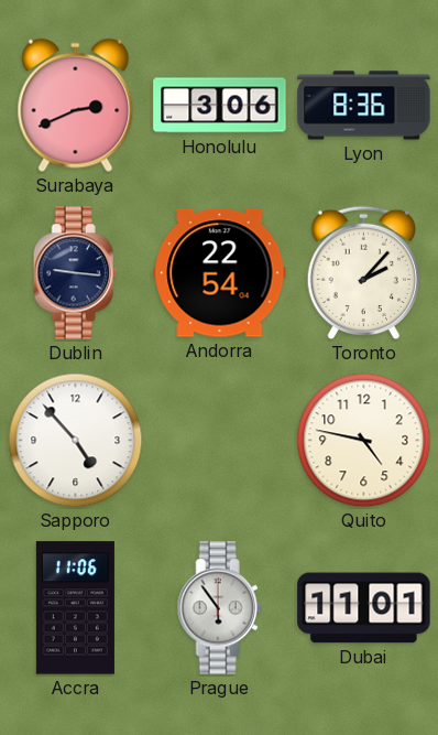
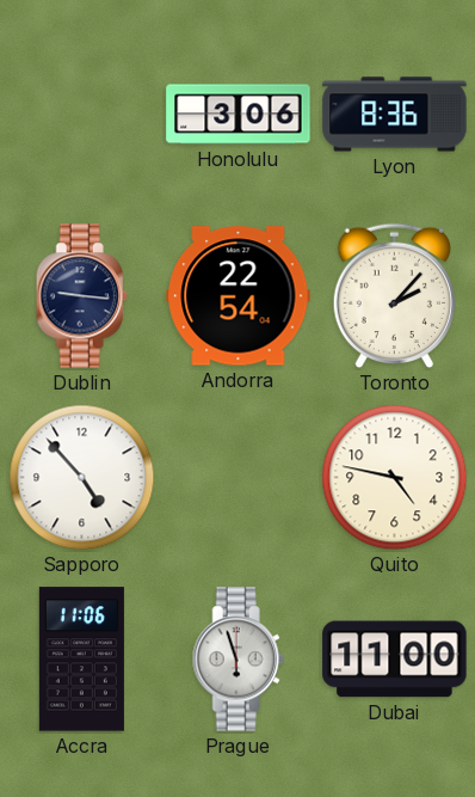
Surabaya: 2:41 -> none
Prague: 5:54 -> 5:57
Dubai: 11:01 -> 11:00
